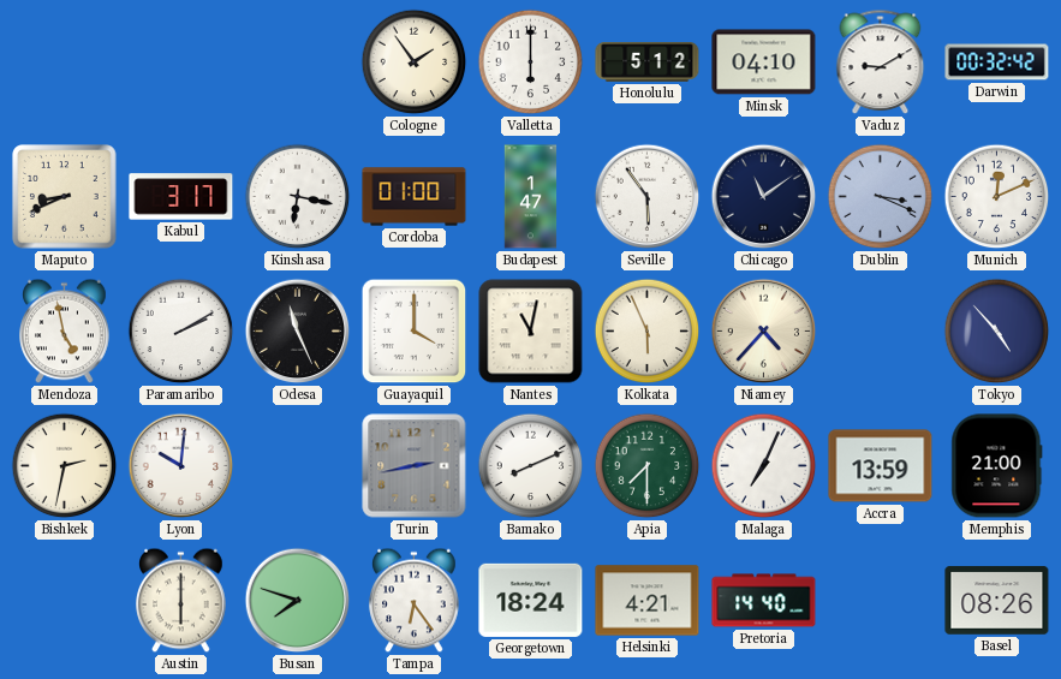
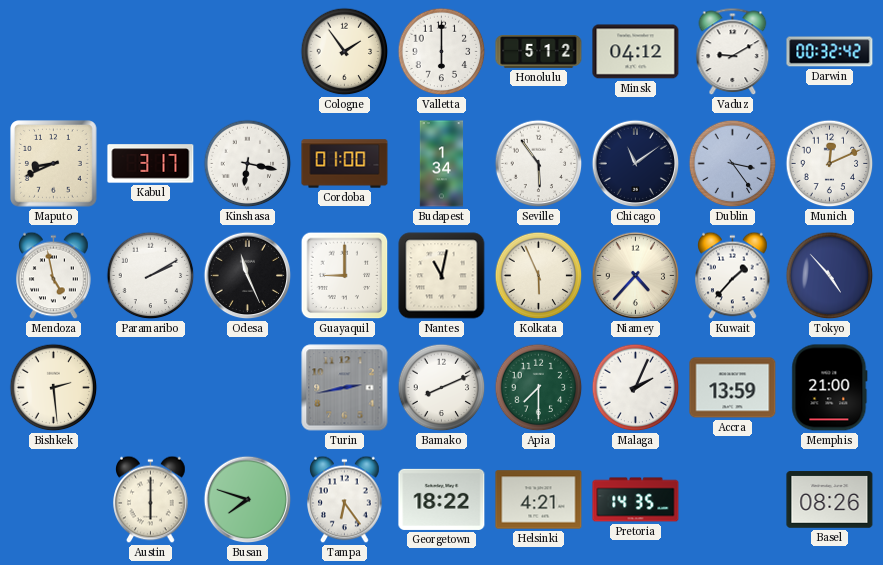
Minsk: 04:10 -> 04:12
Budapest: 1:47 -> 1:34
Dublin: 3:19 -> 3:24
Guayaquil: 4:00 -> 9:00
Kuwait: none -> 1:37
Bishkek: 2:32 -> 2:29
Lyon: 10:01 -> none
Malaga: 7:04 -> 2:04
Georgetown: 18:24 -> 18:22
Pretoria: 14:40 -> 14:35
